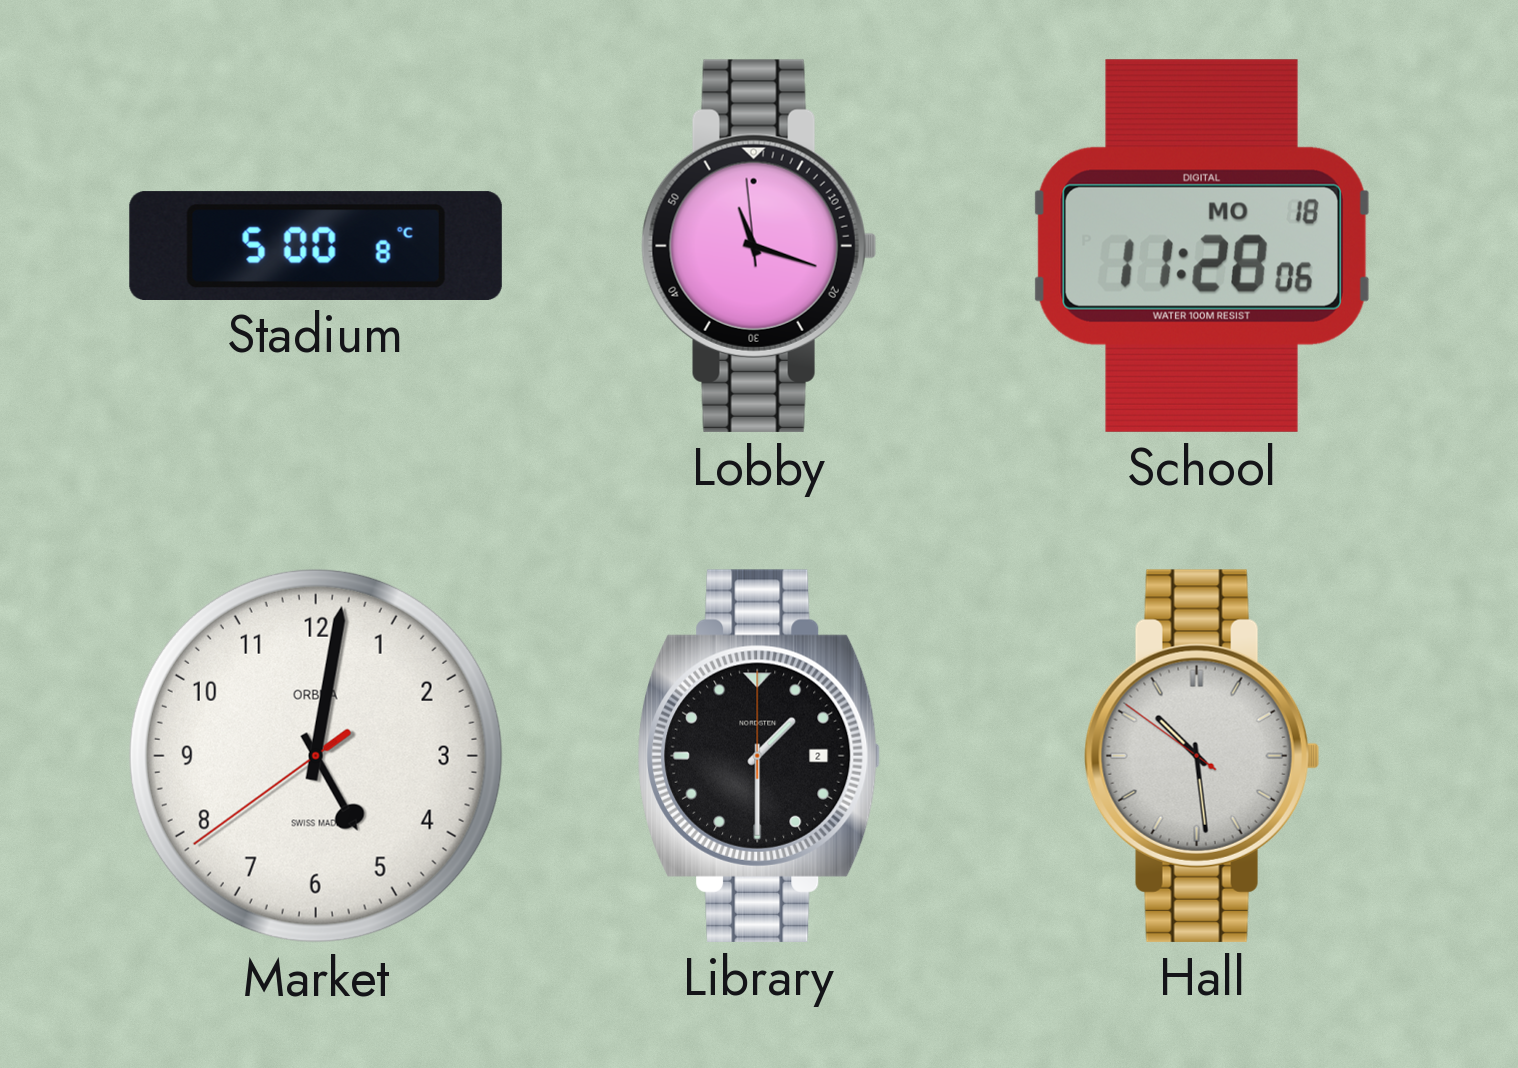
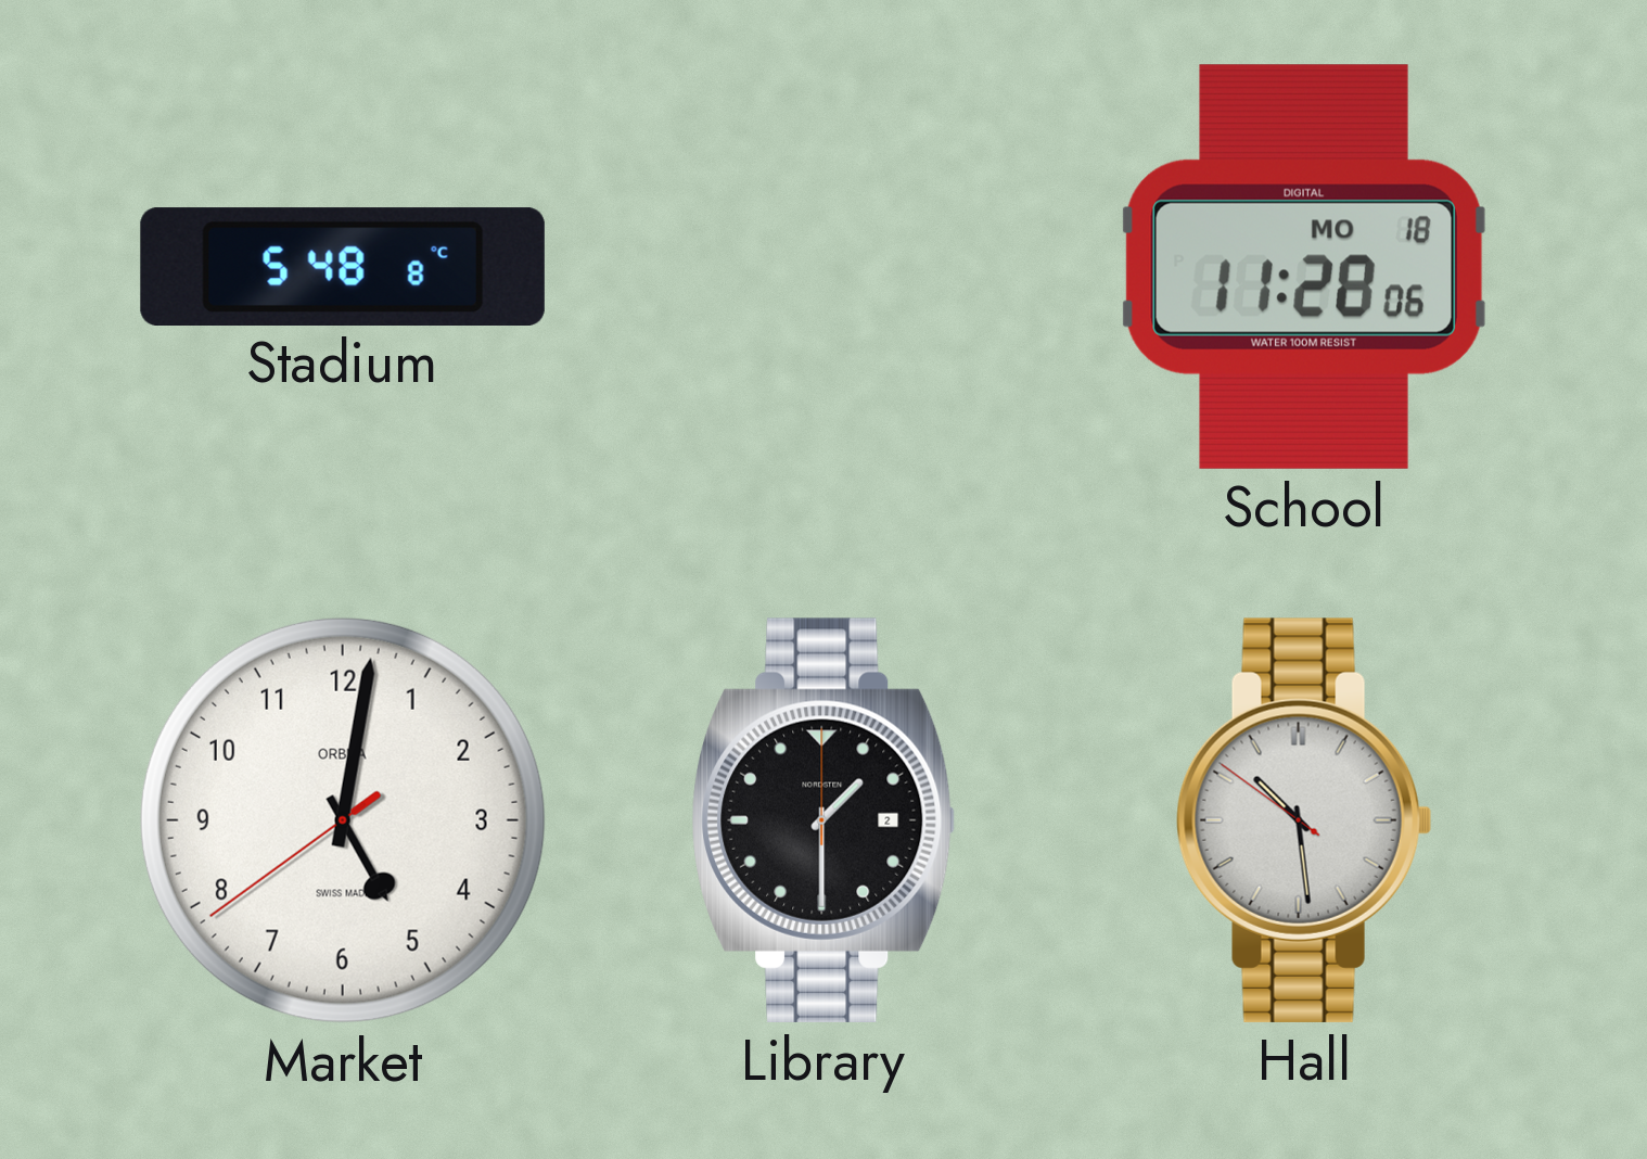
Stadium: 5:00 -> 5:48
Lobby: 11:17 -> none
